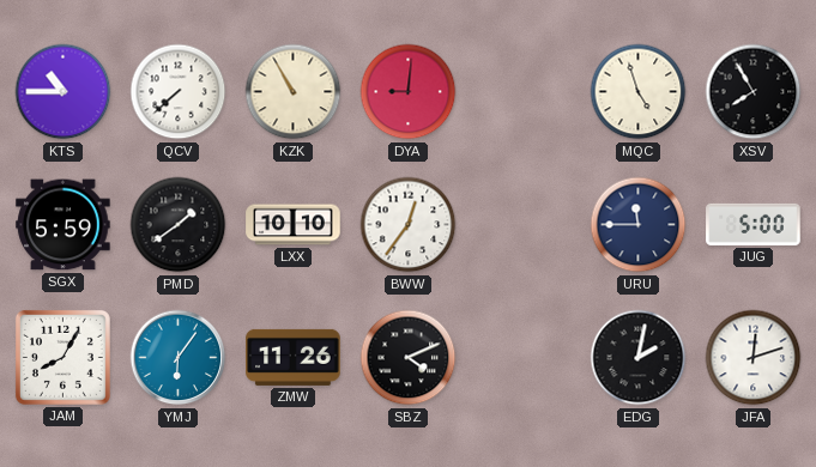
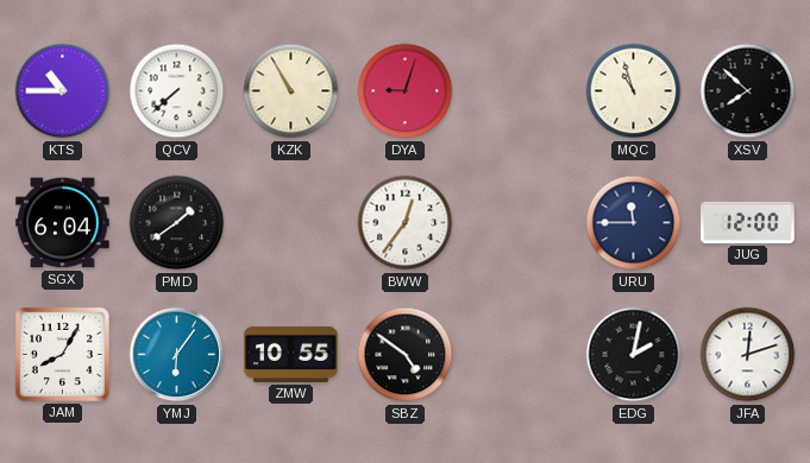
DYA: 9:01 -> 9:03
MQC: 4:57 -> 10:57
XSV: 7:55 -> 7:52
SGX: 5:59 -> 6:04
LXX: 10:10 -> none
JUG: 5:00 -> 12:00
ZMW: 11:26 -> 10:55
SBZ: 4:11 -> 4:51
